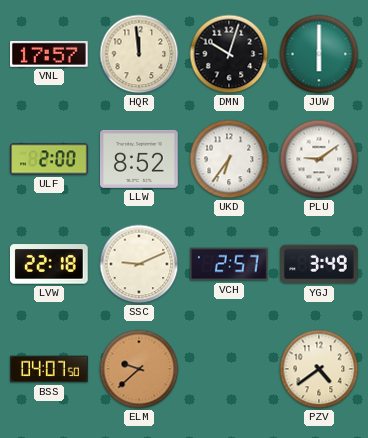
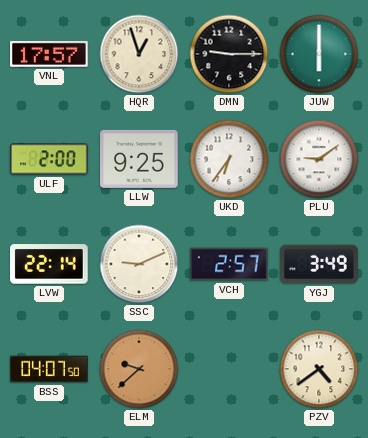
HQR: 11:59 -> 12:57
DMN: 10:03 -> 9:15
LLW: 8:52 -> 9:25
LVW: 22:18 -> 22:14
